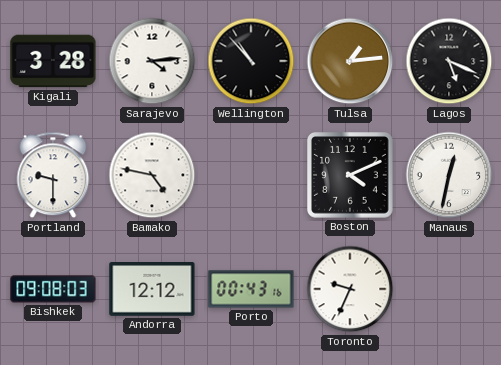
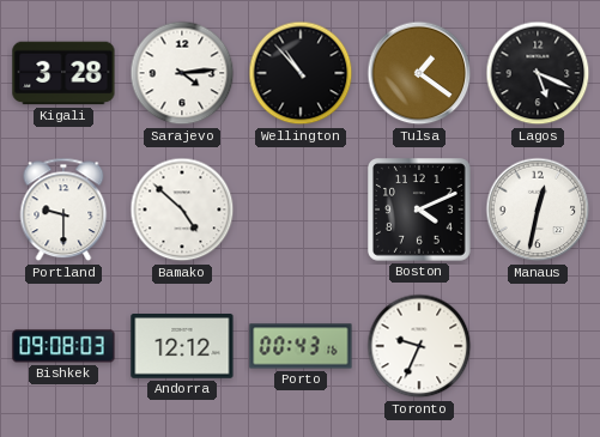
Tulsa: 1:14 -> 1:21
Bamako: 4:47 -> 4:52
